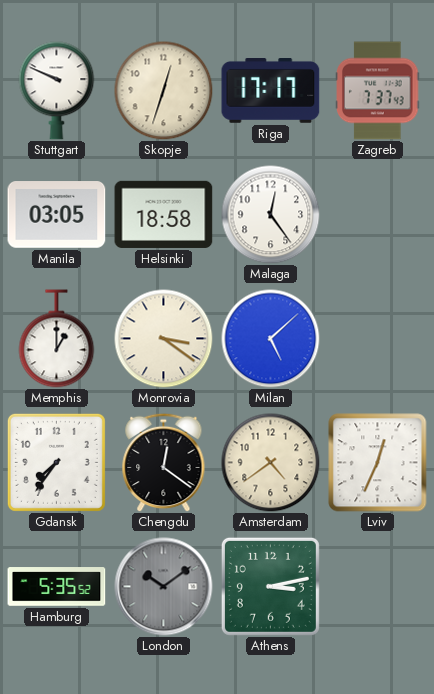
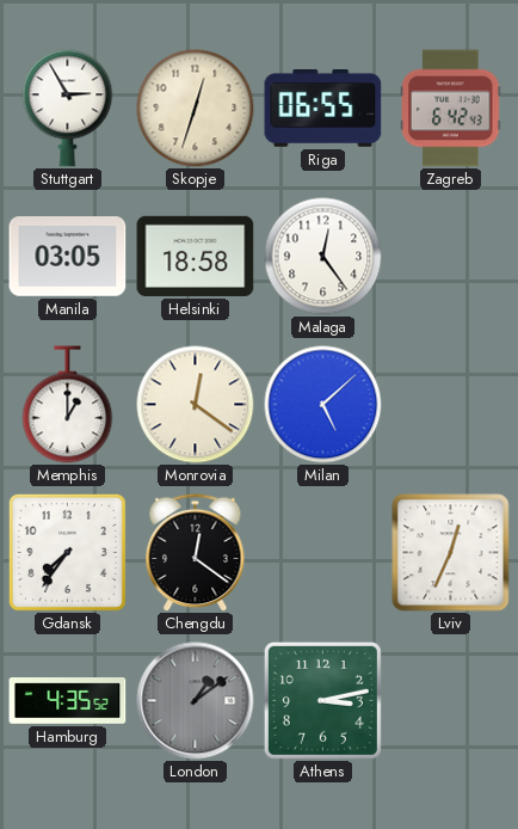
Stuttgart: 9:49 -> 2:55
Riga: 17:17 -> 06:55
Zagreb: 7:37 -> 6:42
Monrovia: 3:21 -> 12:21
Amsterdam: 4:39 -> none
Hamburg: 5:35 -> 4:35
London: 10:09 -> 1:09
